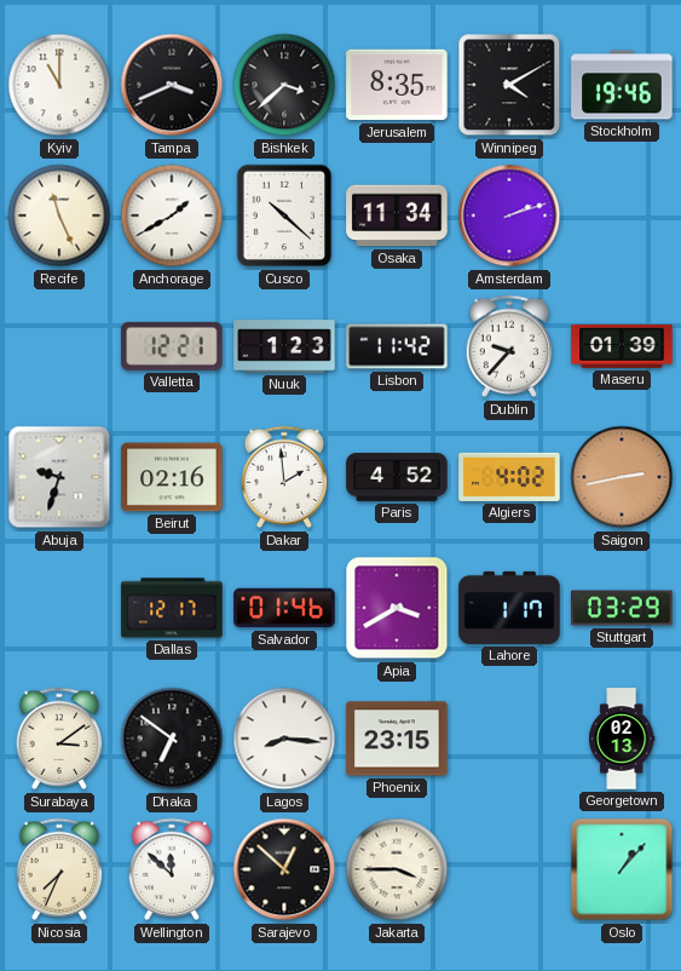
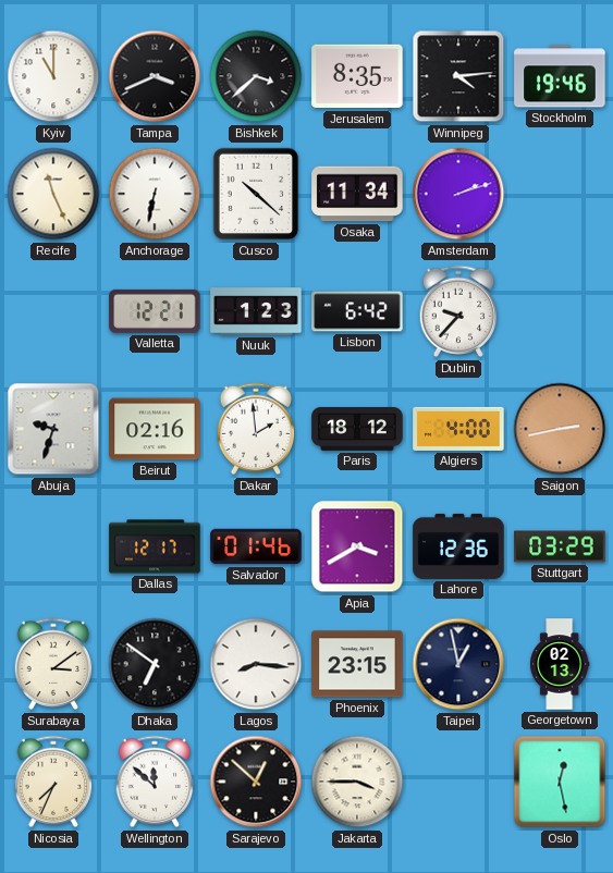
Winnipeg: 4:10 -> 4:14
Anchorage: 1:40 -> 6:32
Lisbon: 11:42 -> 6:42
Maseru: 01:39 -> none
Paris: 4:52 -> 18:12
Algiers: 4:02 -> 4:00
Lahore: 1:17 -> 12:36
Taipei: none -> 12:58
Oslo: 1:07 -> 12:28
